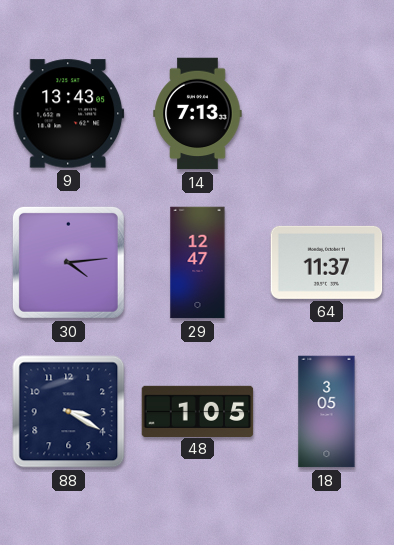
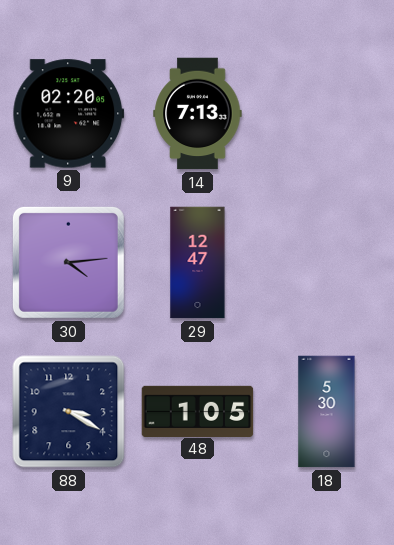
9: 13:43 -> 02:20
64: 11:37 -> none
18: 3:05 -> 5:30
